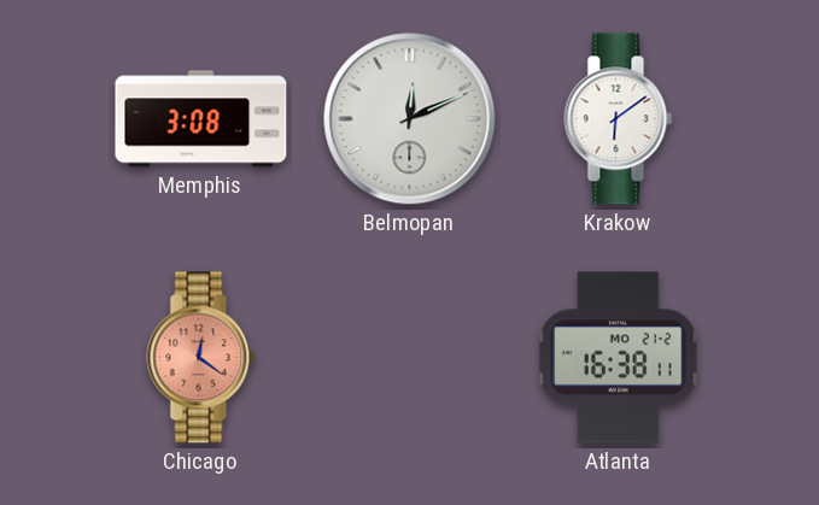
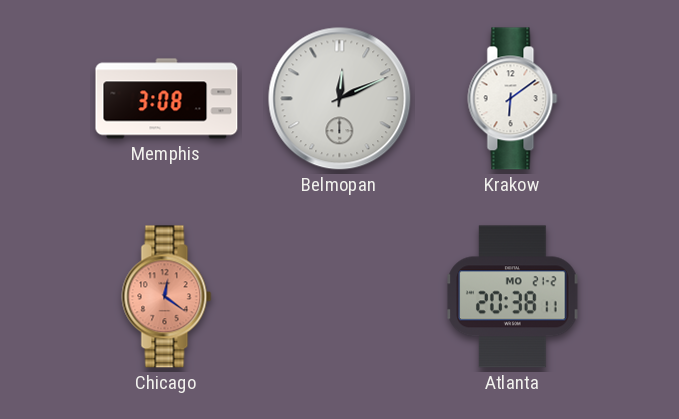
Atlanta: 16:38 -> 20:38
